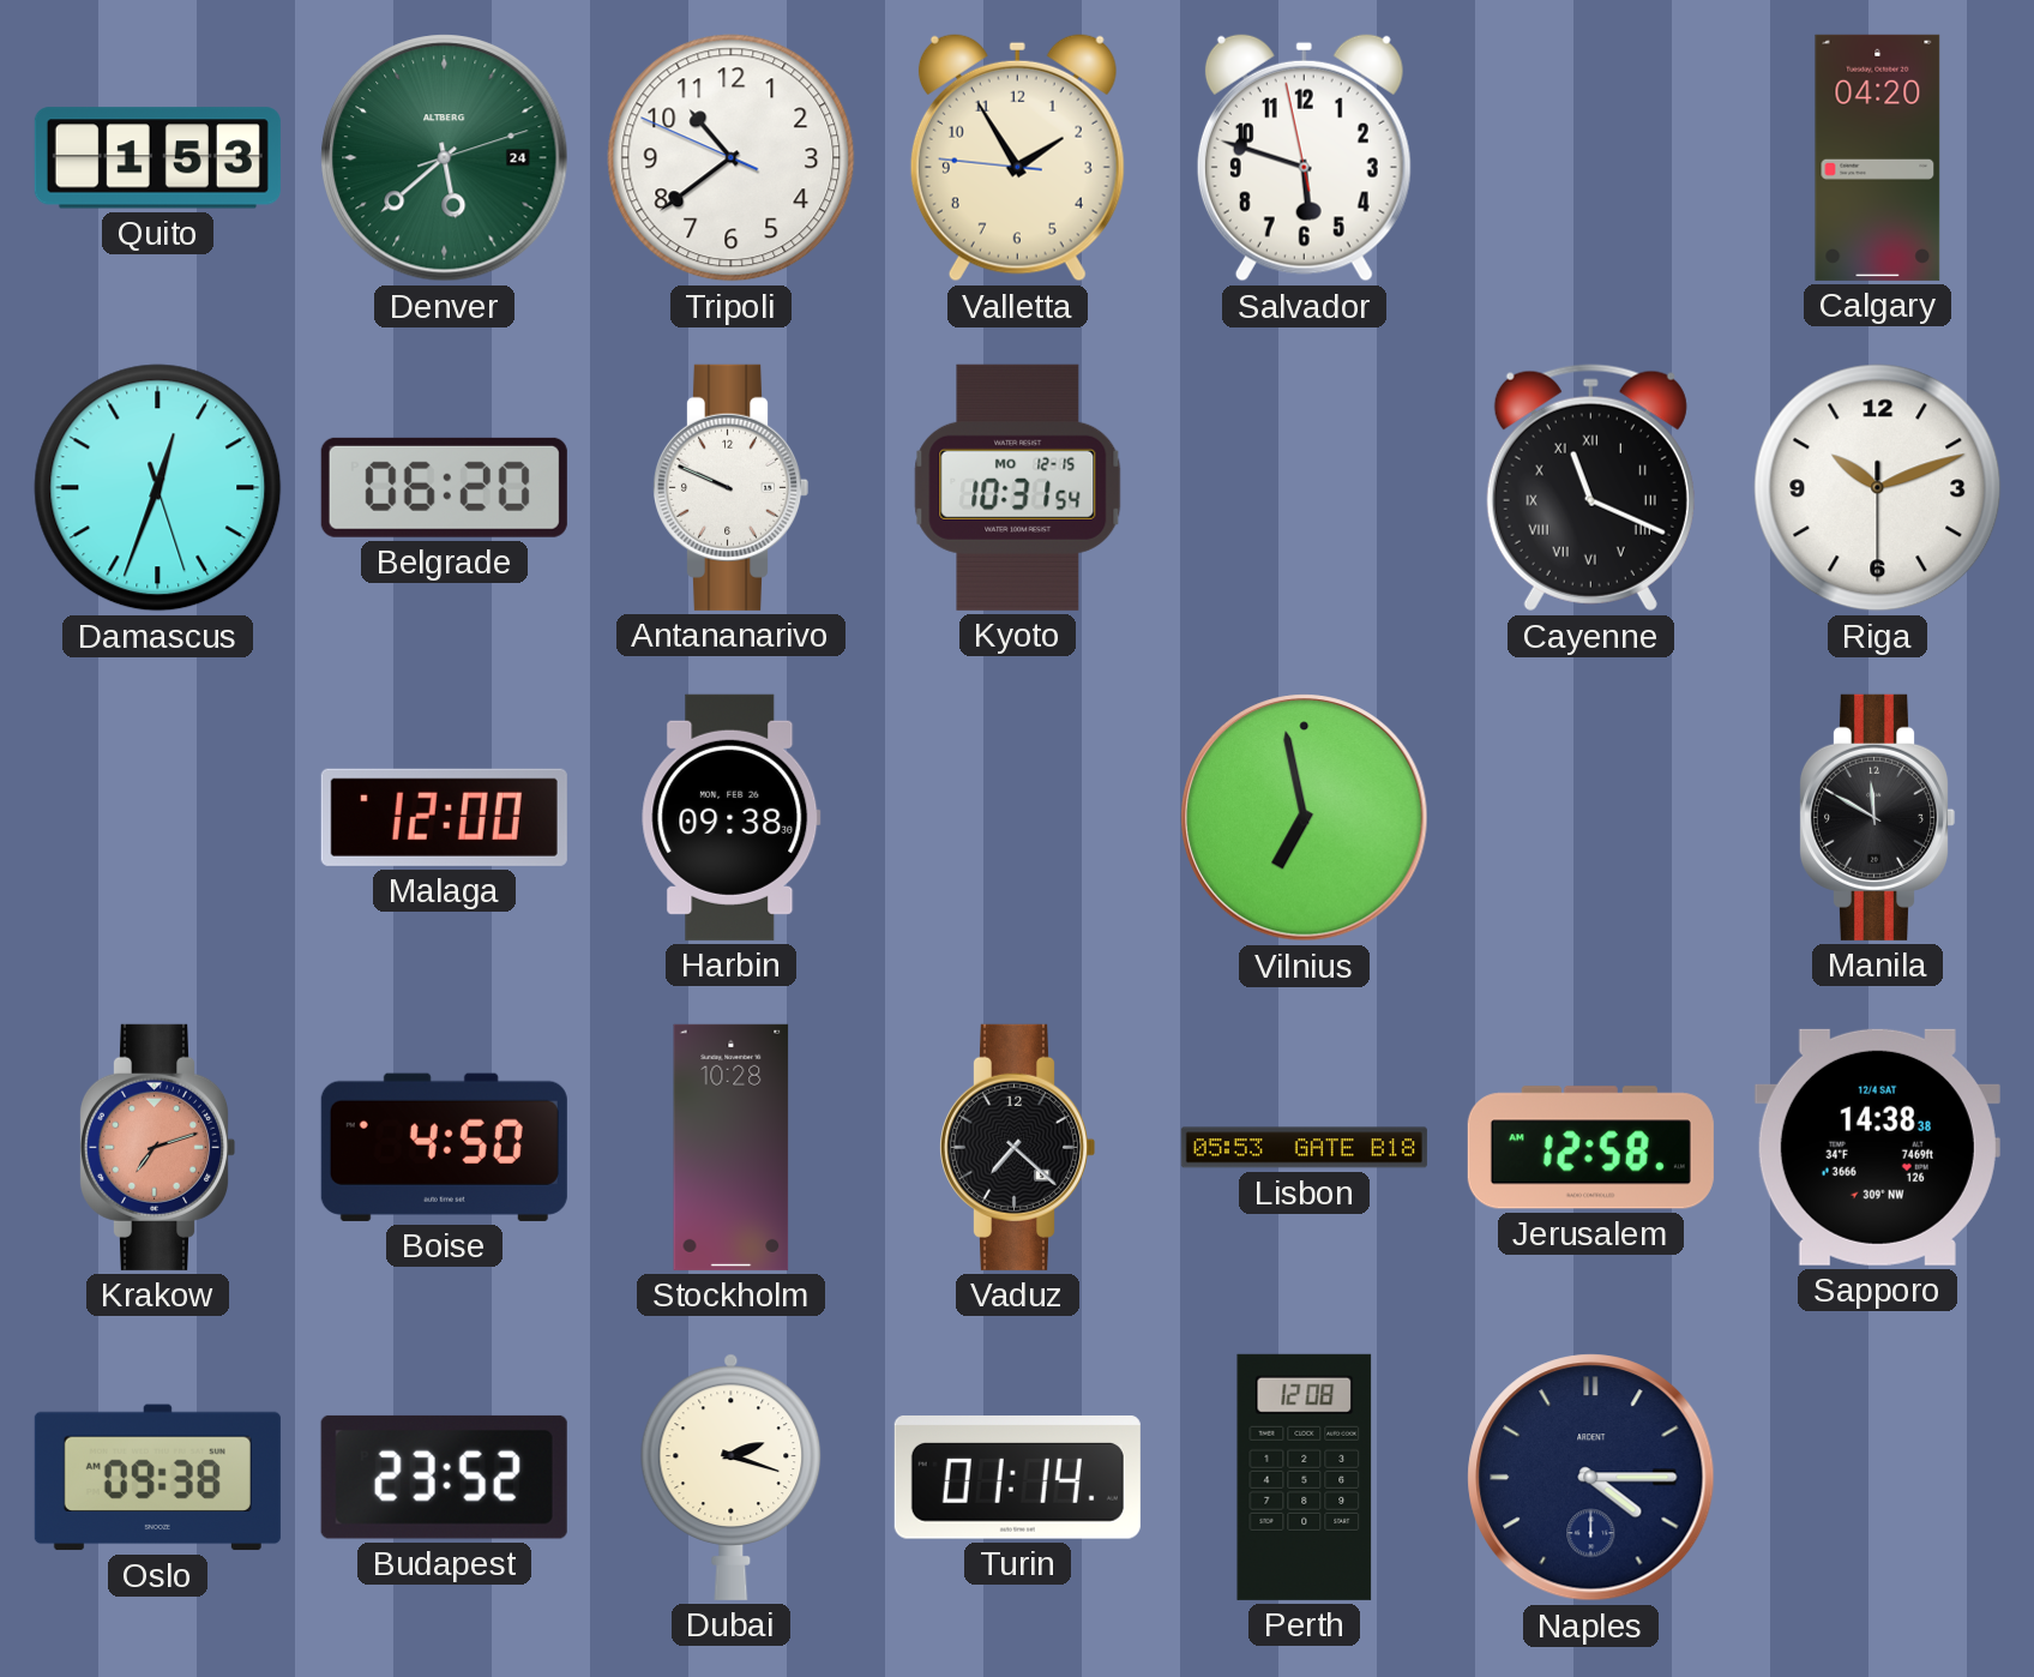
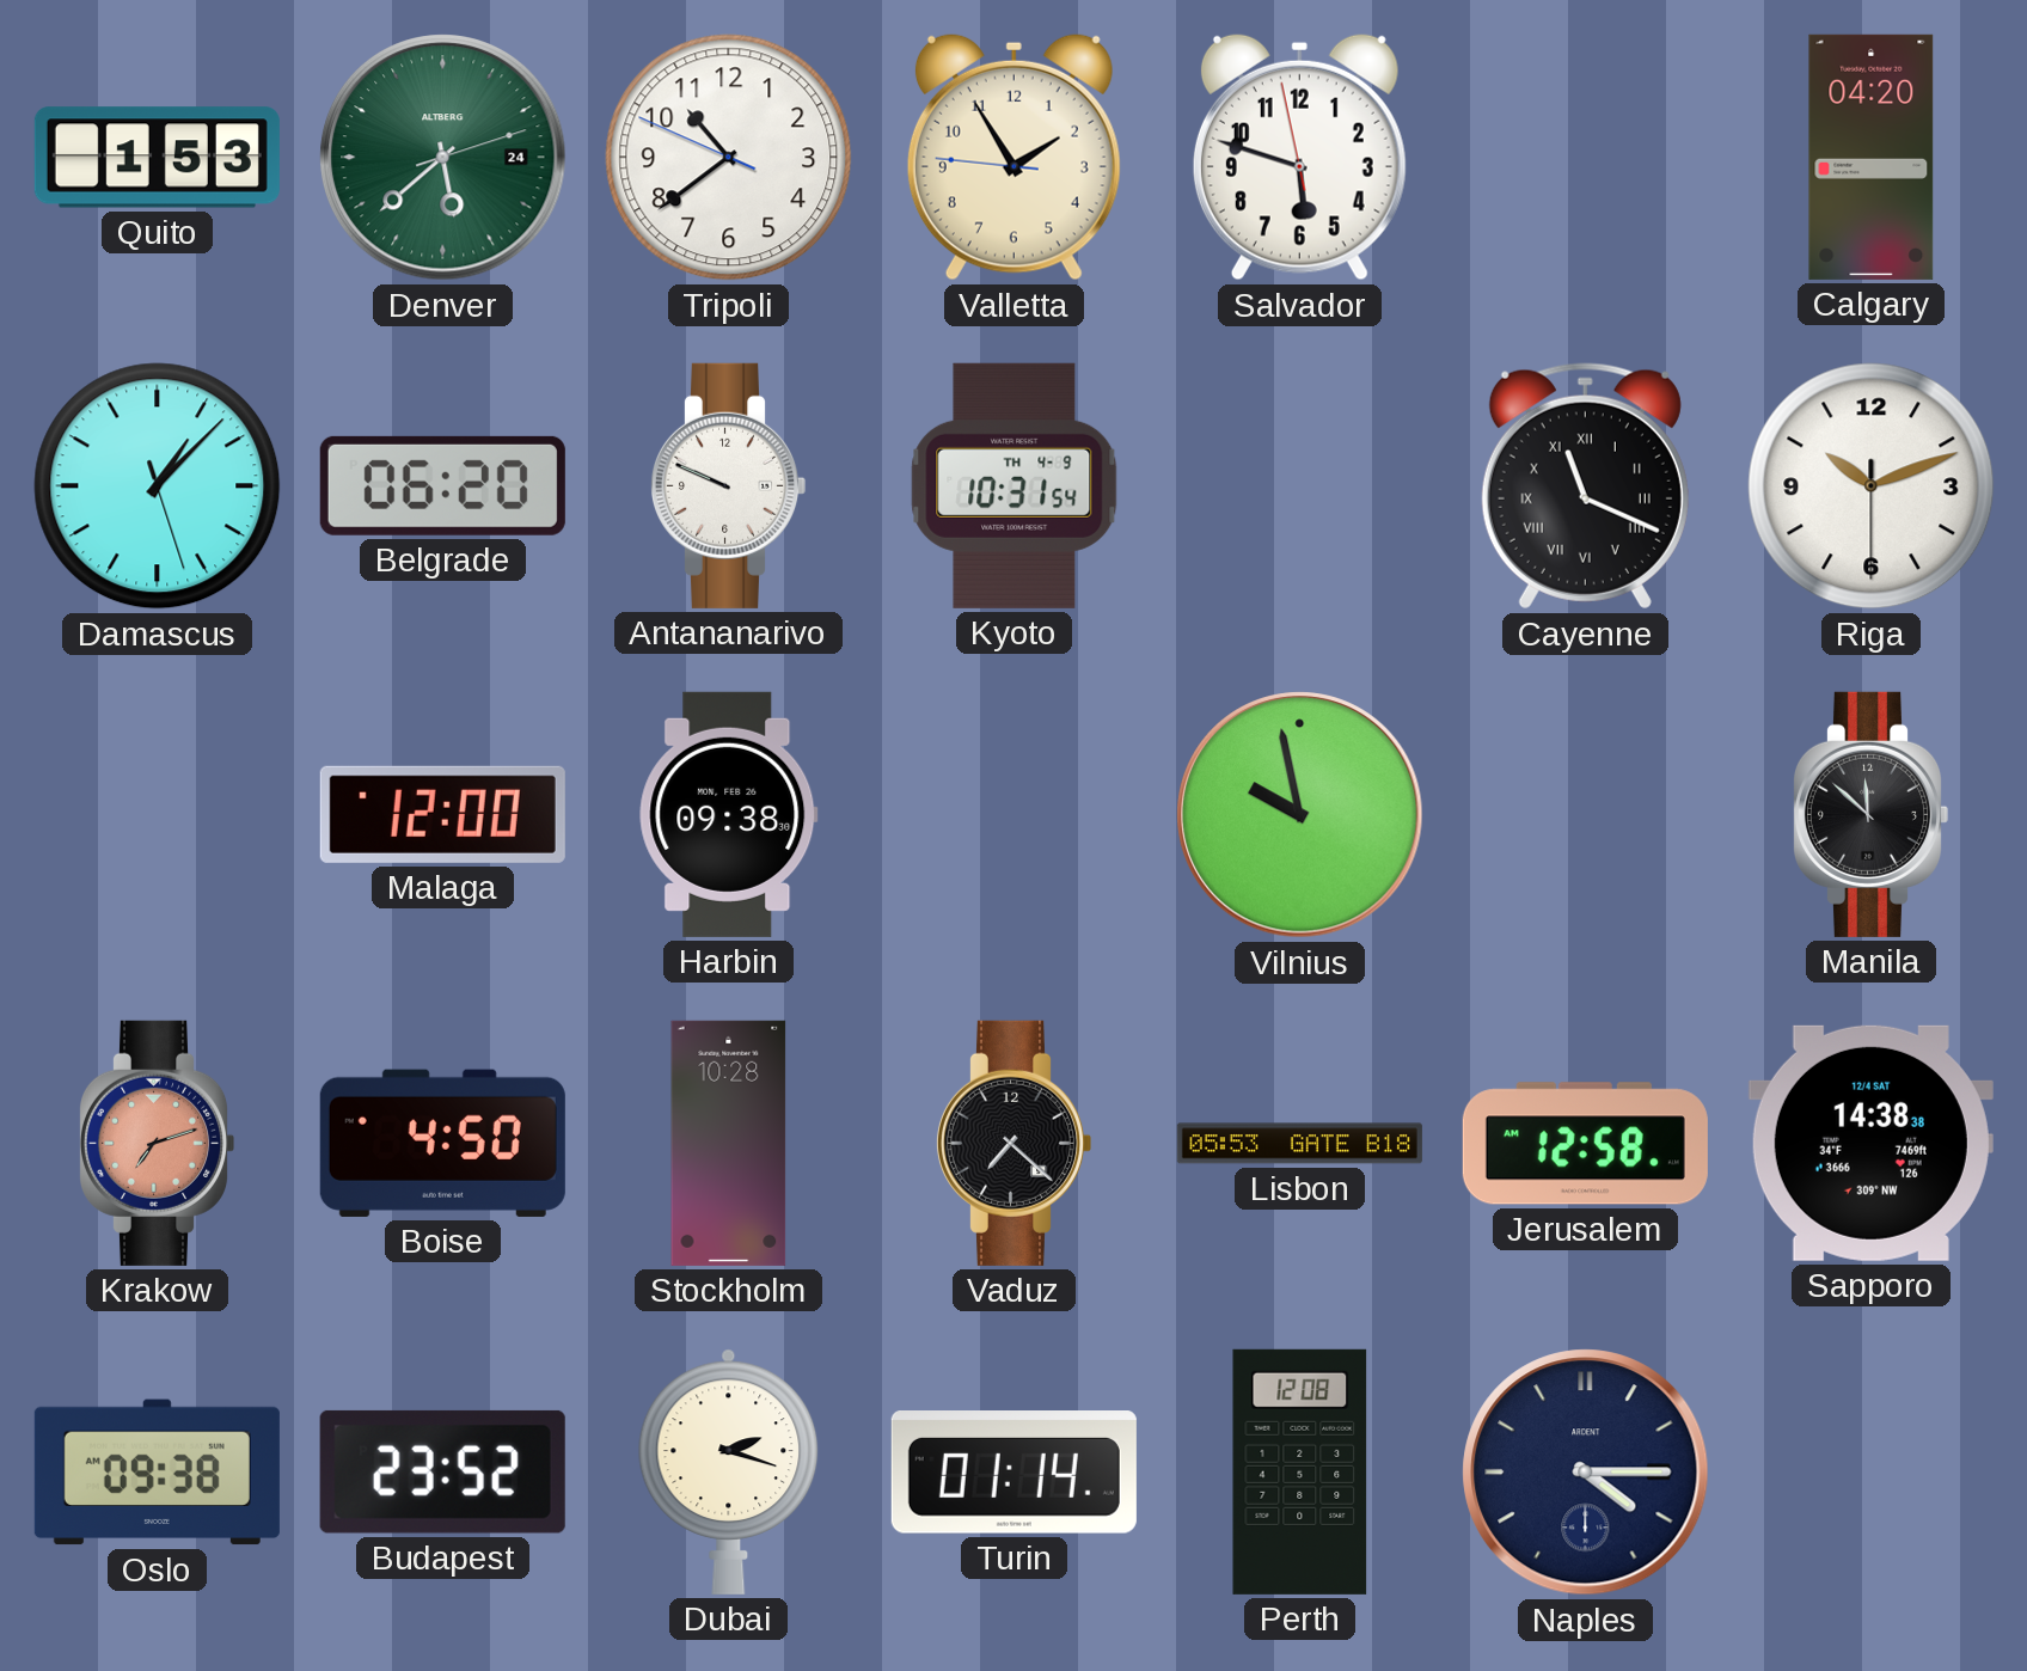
Damascus: 12:33 -> 1:07
Kyoto date: MO 12-15 -> TH 4-9
Vilnius: 6:58 -> 9:58
Manila: 11:50 -> 11:52
